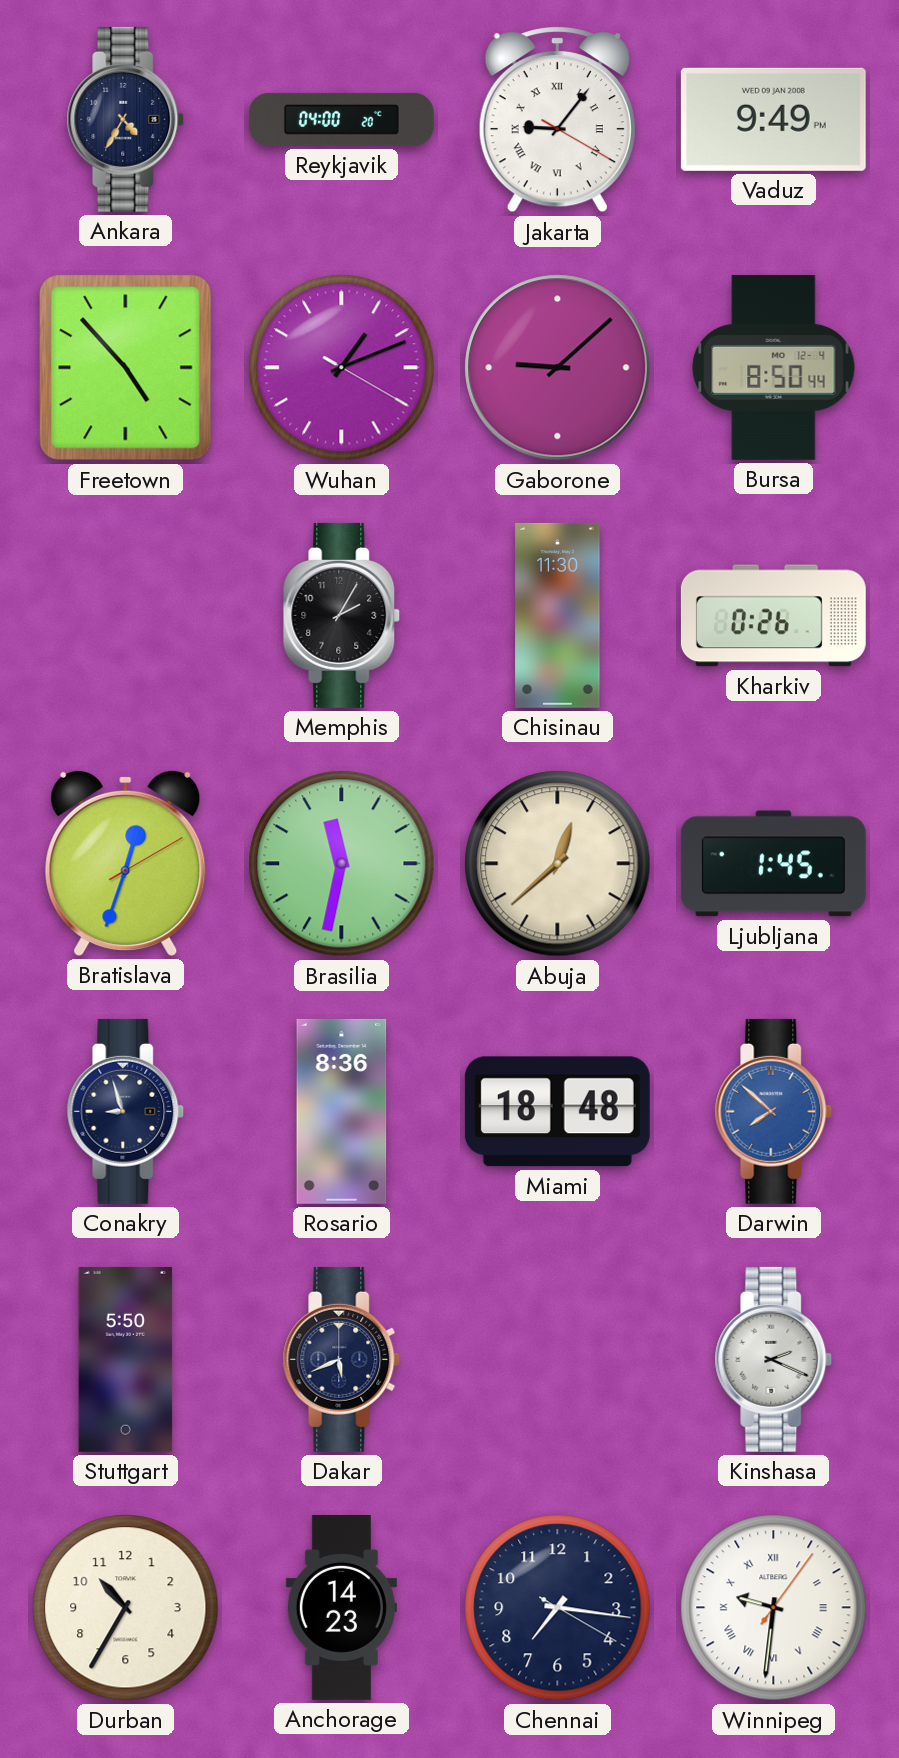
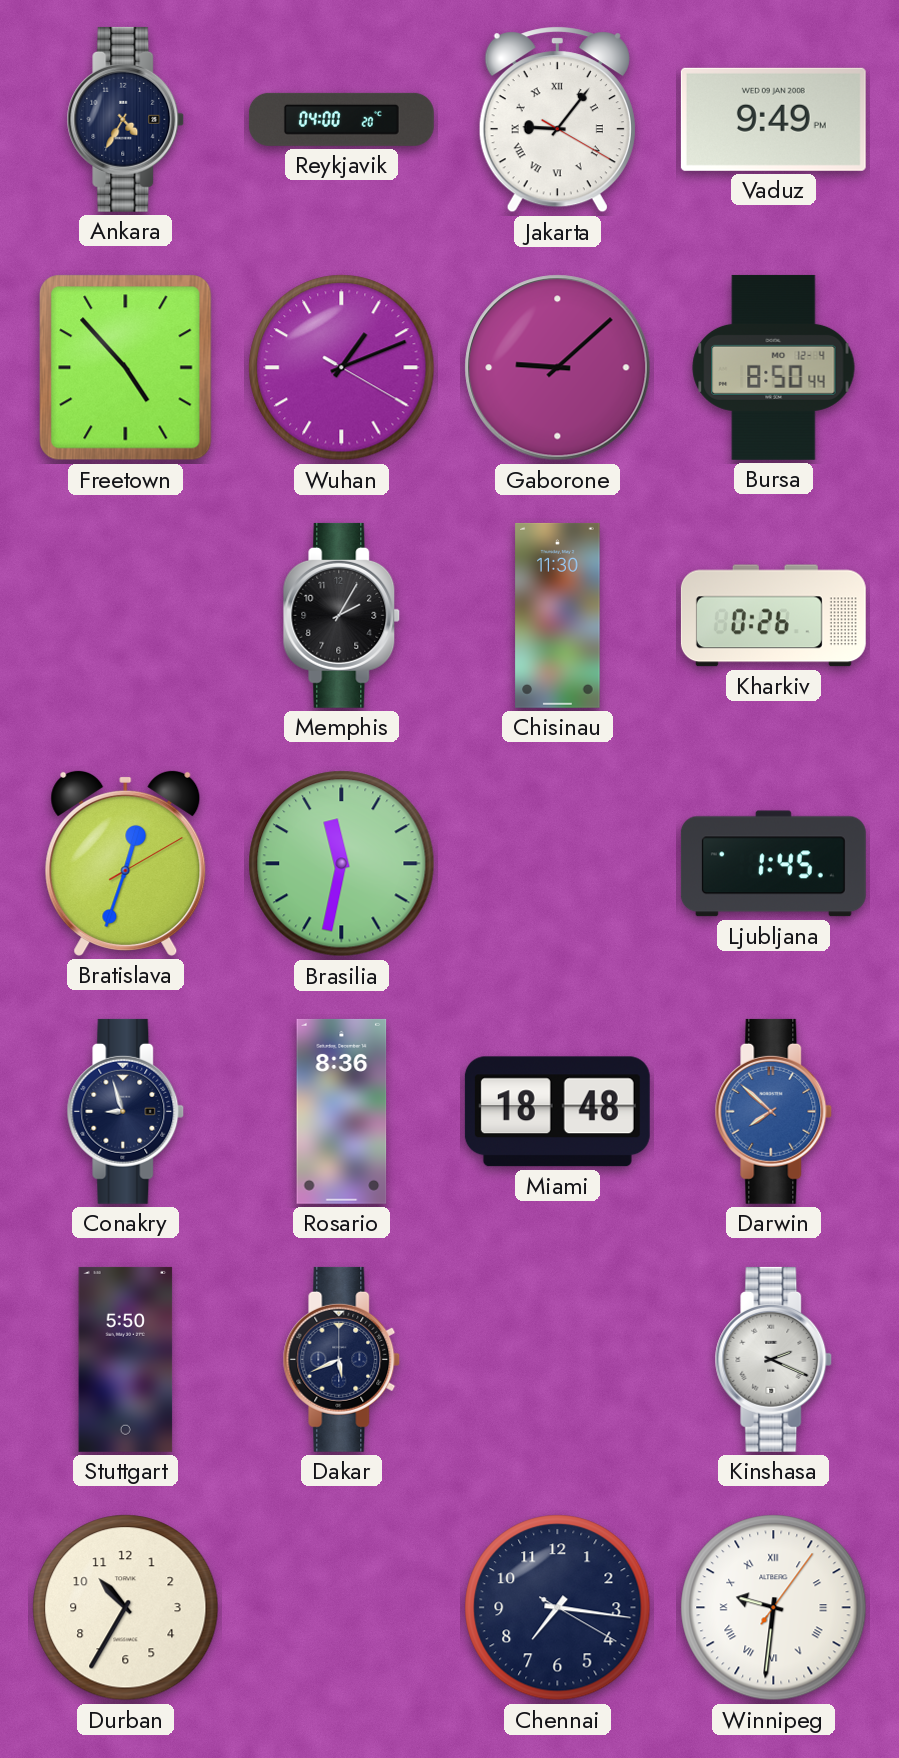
Abuja: 12:38 -> none
Anchorage: 14:23 -> none
